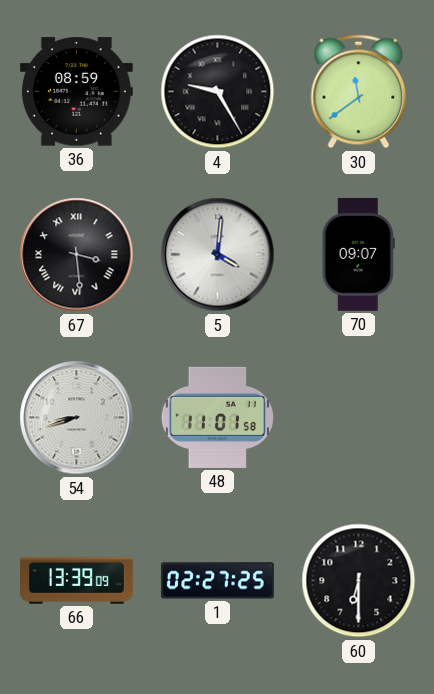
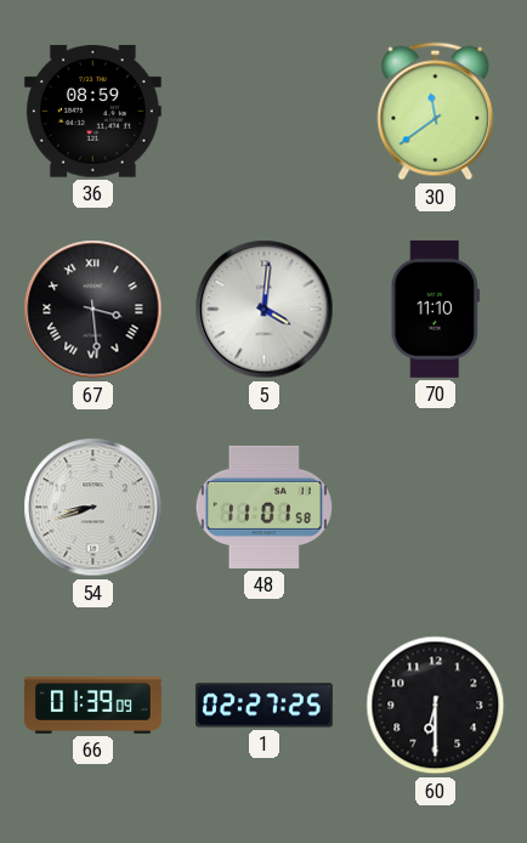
4: 9:25 -> none
70: 09:07 -> 11:10
66: 13:39 -> 01:39
